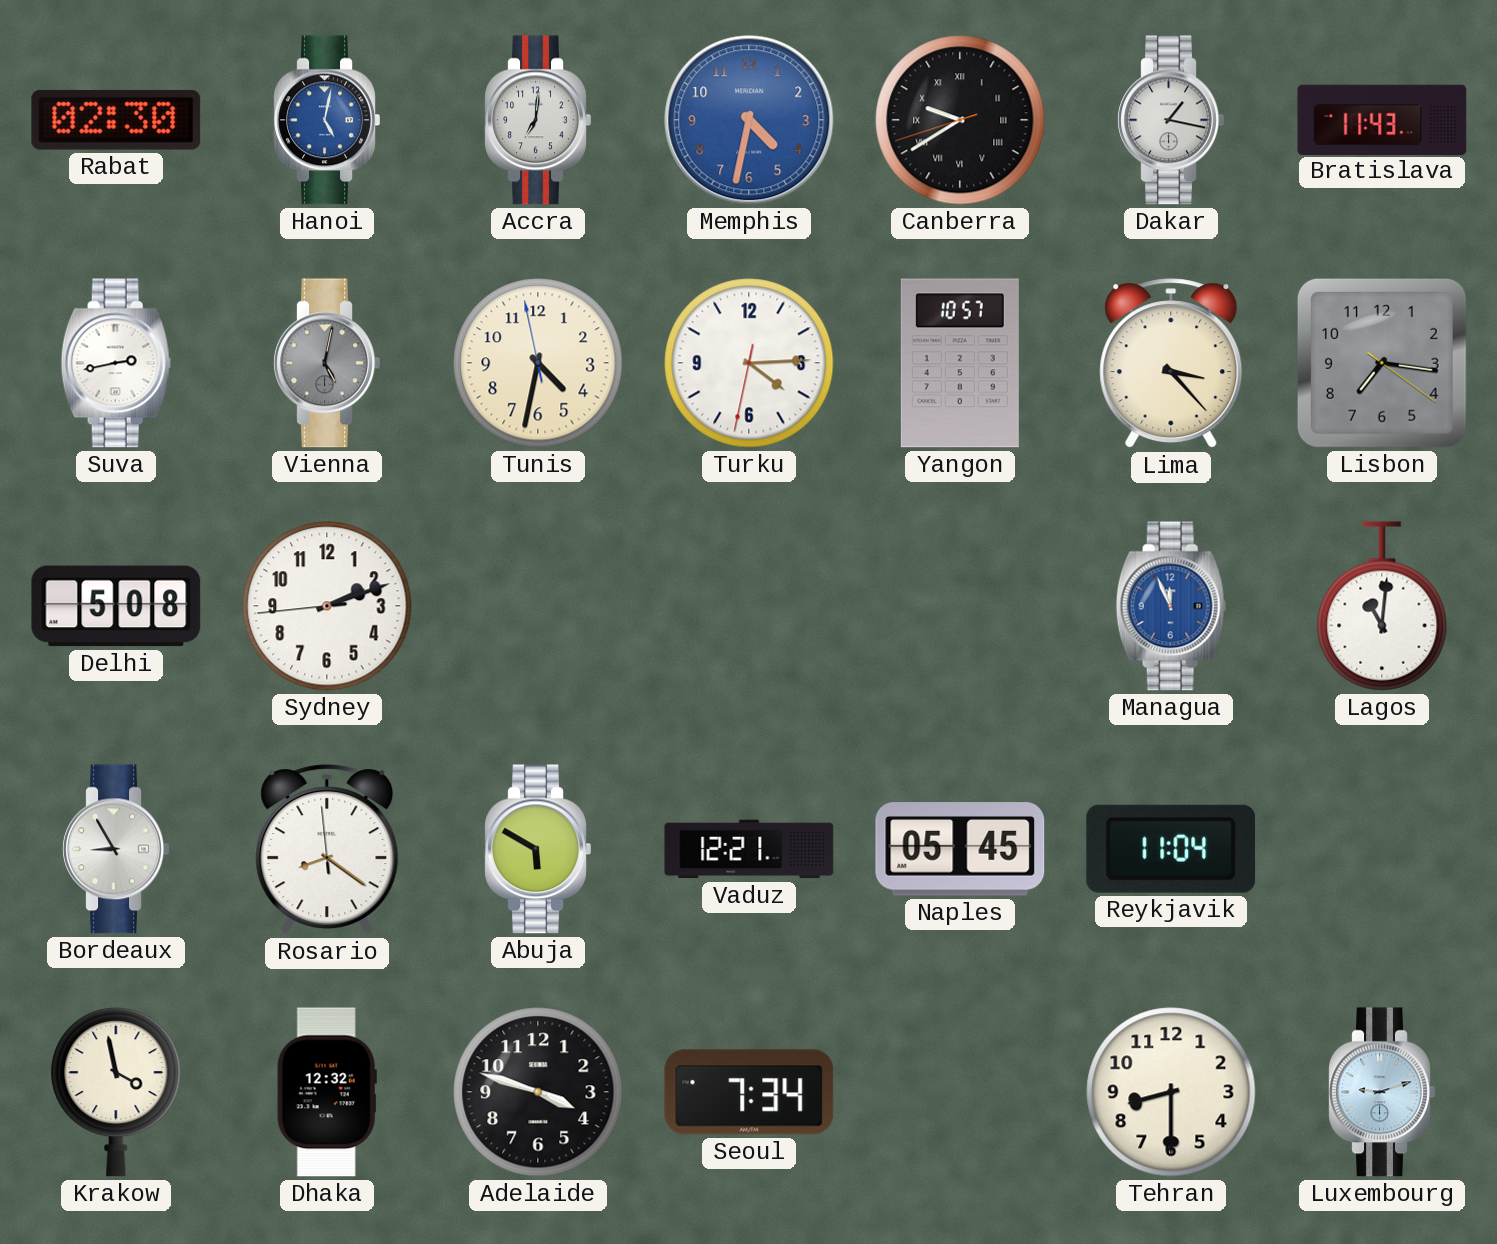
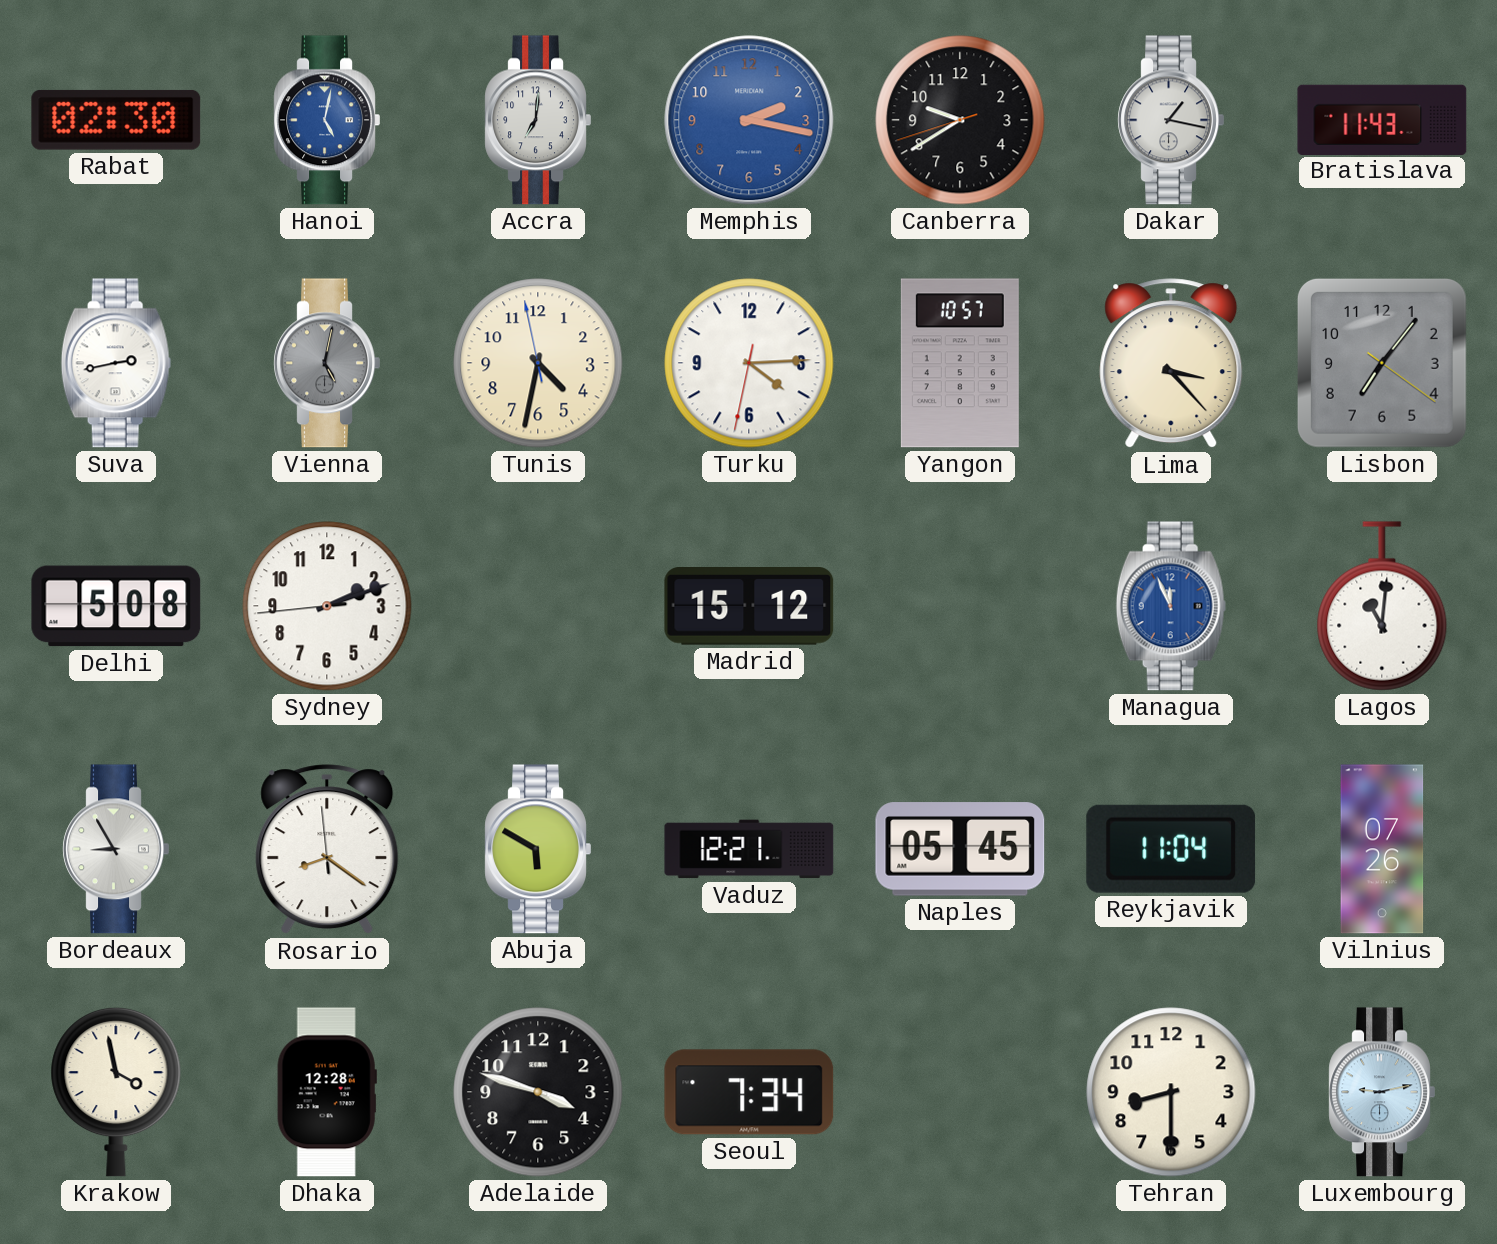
Memphis: 4:32 -> 2:17
Canberra numerals: Roman -> Arabic
Lisbon: 7:16 -> 7:06
Madrid: none -> 15:12
Vilnius: none -> 07:26
Dhaka: 12:32 -> 12:28
Luxembourg: 9:12 -> 9:13
